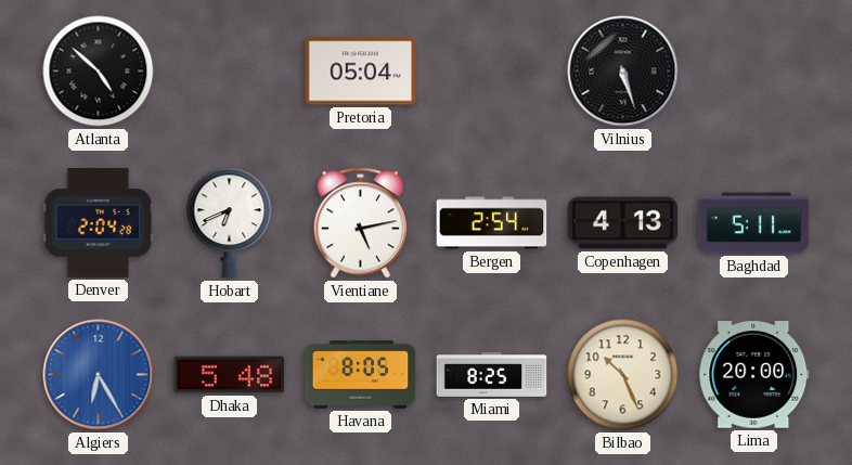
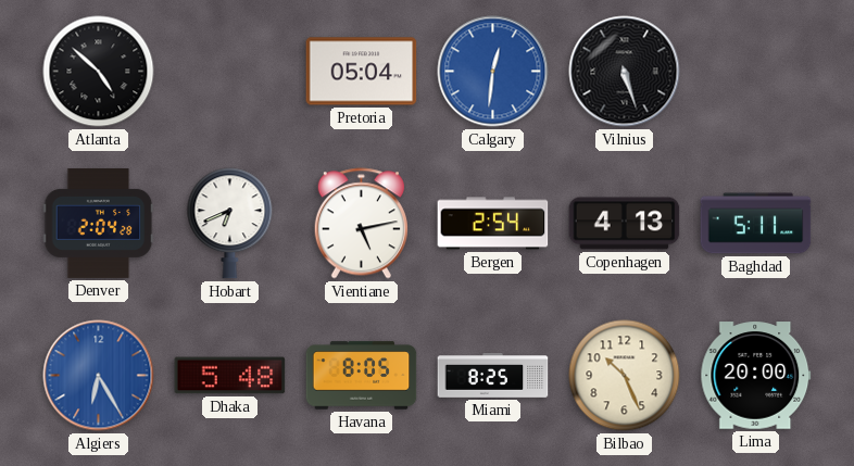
Calgary: none -> 12:31
